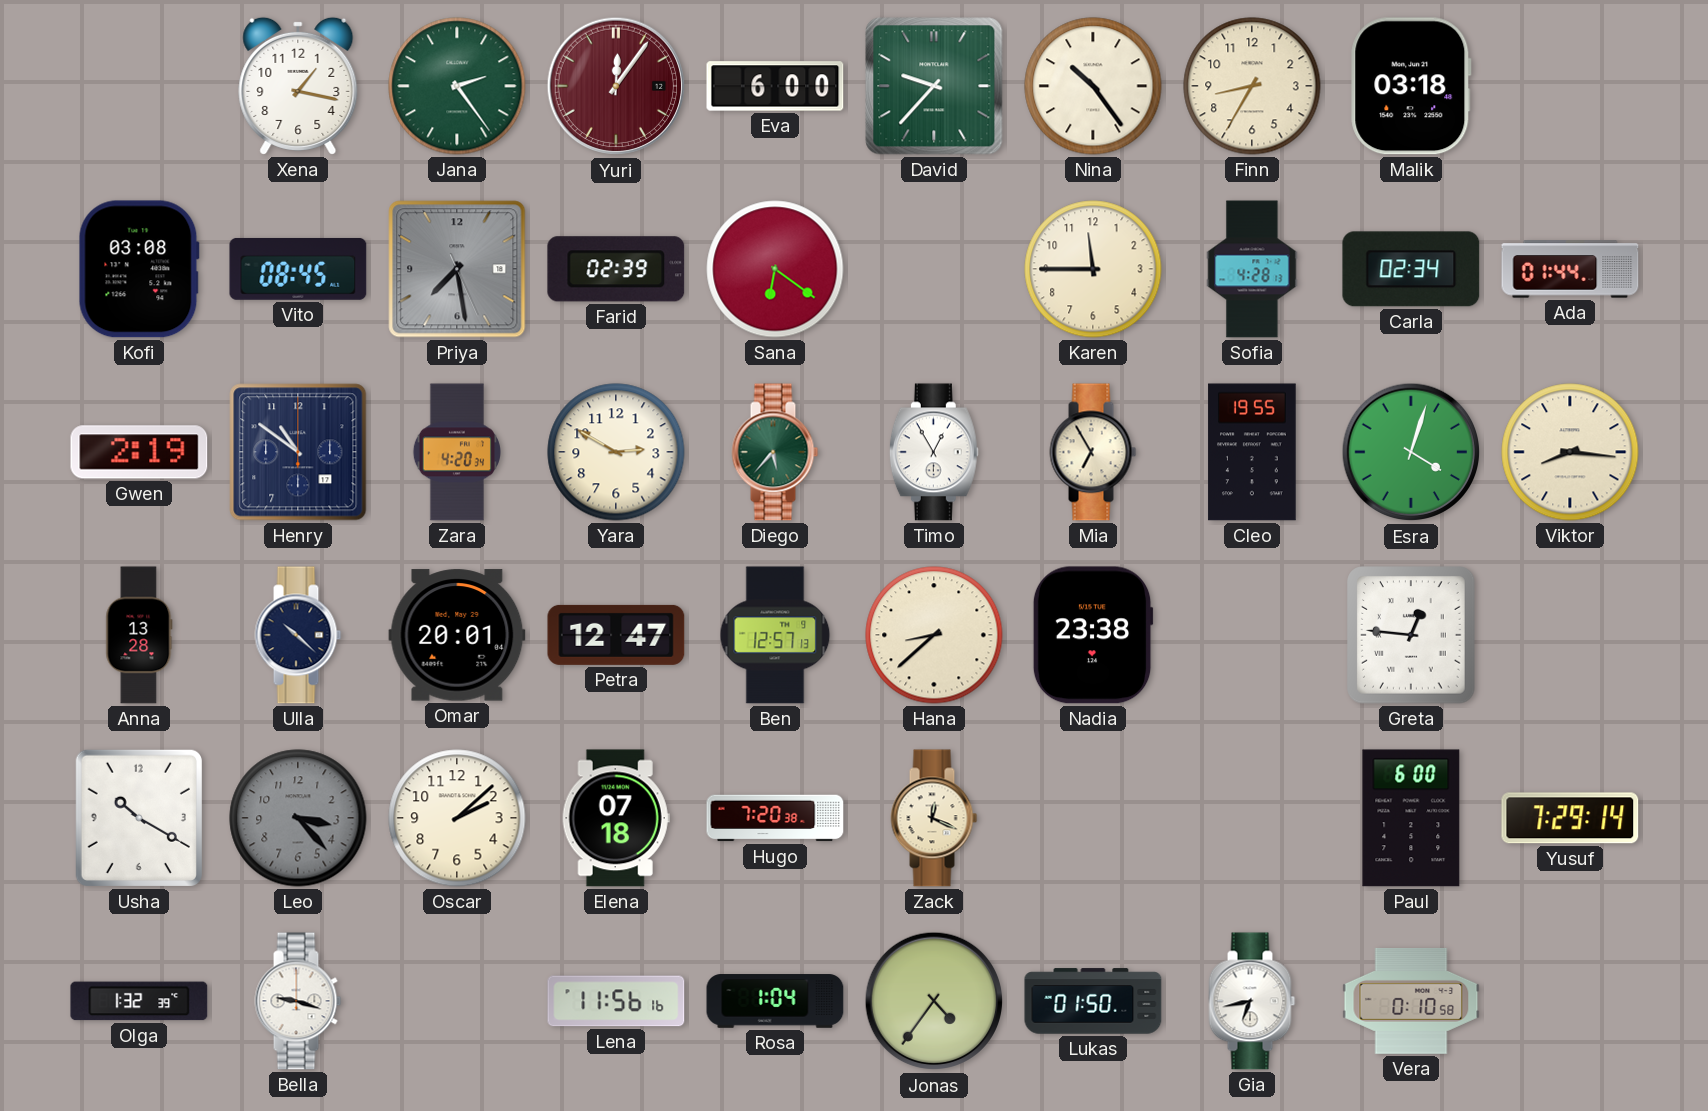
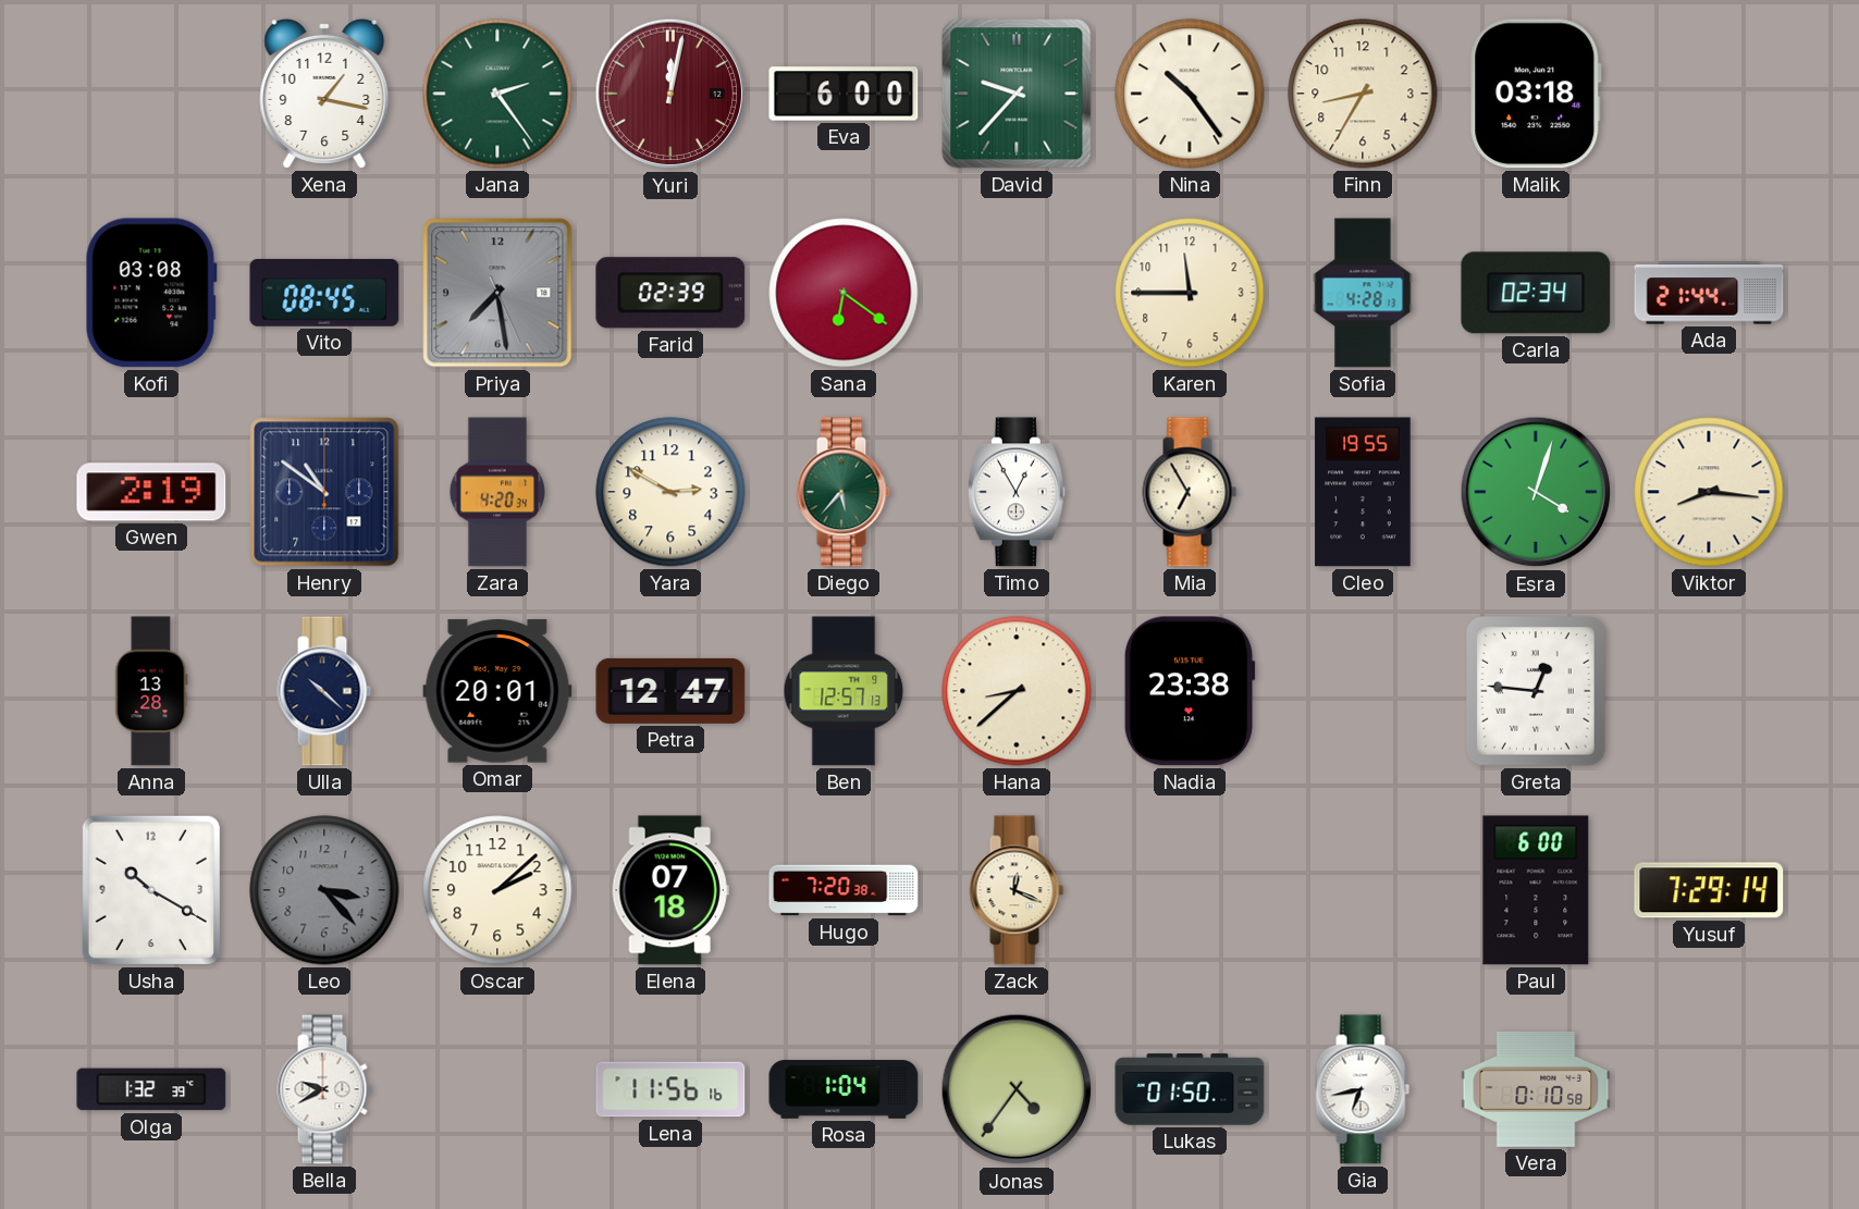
Yuri: 12:06 -> 12:02
Ada: 01:44 -> 21:44
Bella: 9:18 -> 9:40
